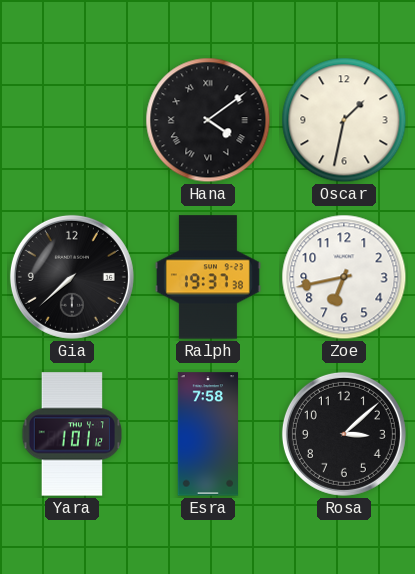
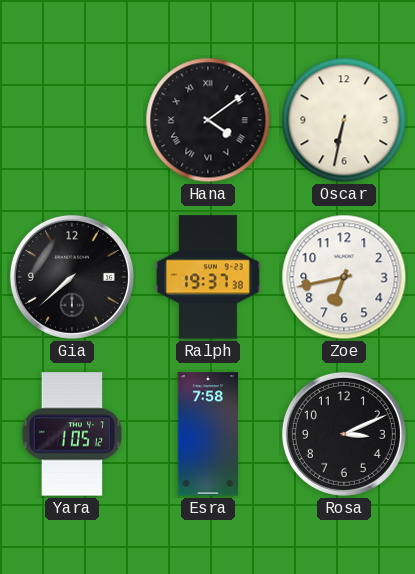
Oscar: 1:32 -> 6:32
Yara: 1:01 -> 1:05
Rosa: 3:08 -> 3:11
